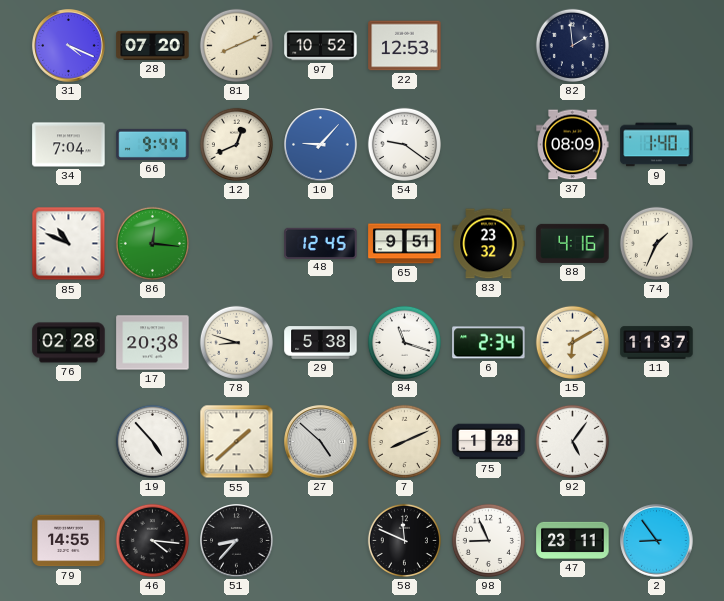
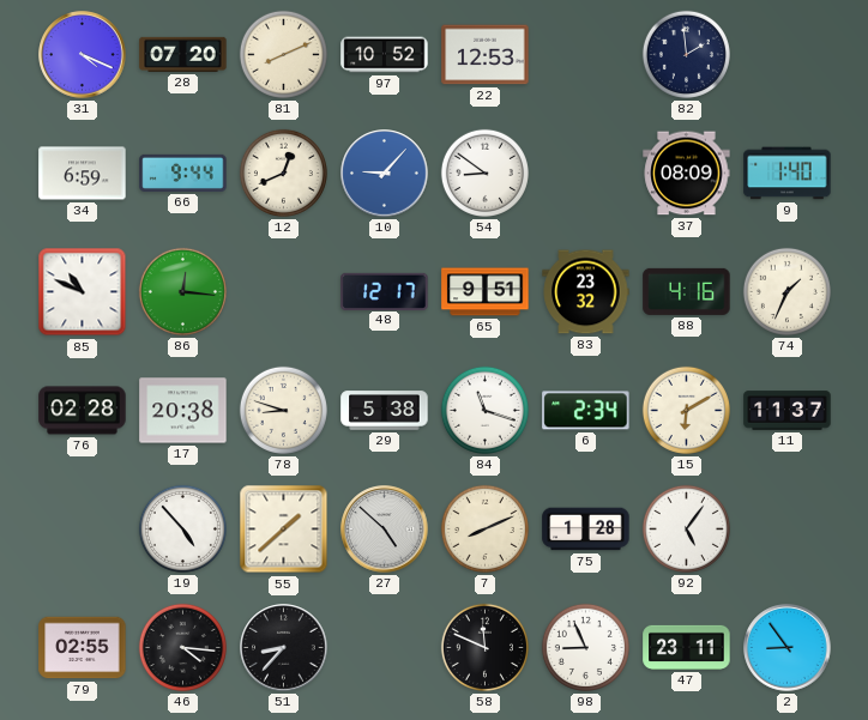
34: 7:04 -> 6:59
54: 9:21 -> 8:51
48: 12:45 -> 12:17
79: 14:55 -> 02:55
